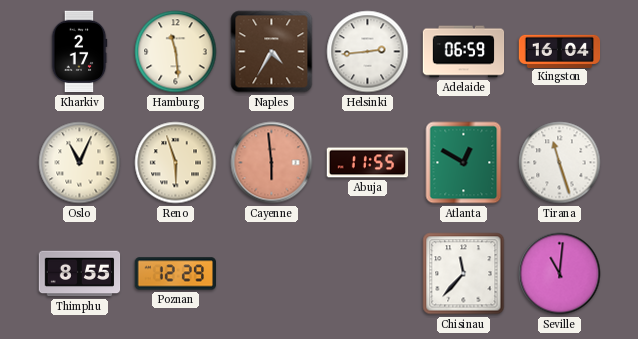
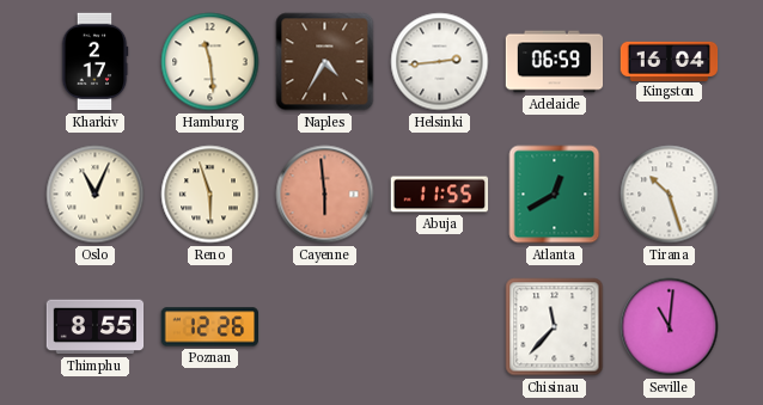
Atlanta: 12:50 -> 12:40
Tirana: 11:27 -> 10:27
Poznan: 12:29 -> 12:26
